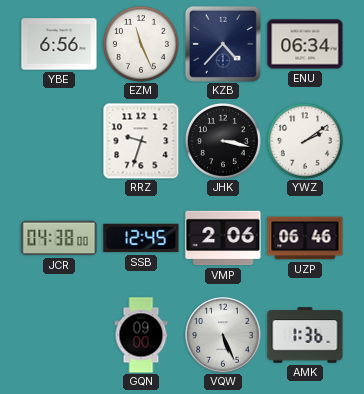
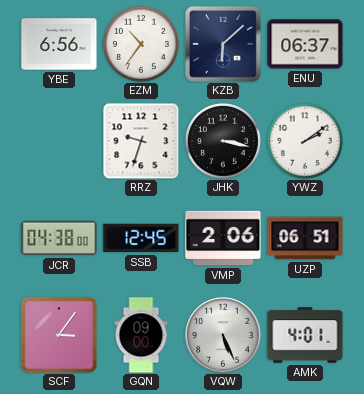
EZM: 11:26 -> 10:36
KZB: 4:37 -> 6:08
ENU: 06:34 -> 06:37
UZP: 06:46 -> 06:51
SCF: none -> 3:06
AMK: 1:36 -> 4:01
